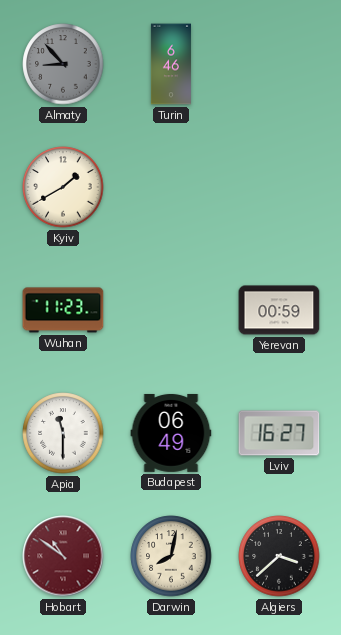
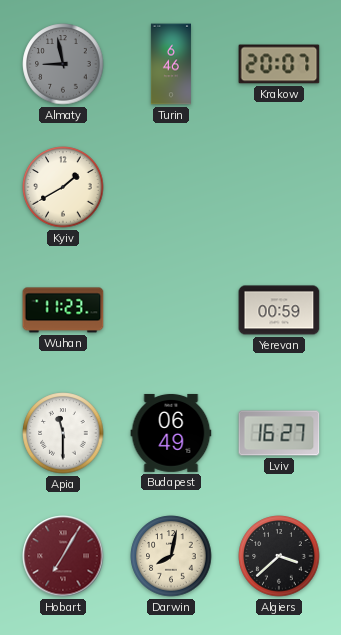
Almaty: 8:53 -> 8:58
Krakow: none -> 20:07
Hobart: 10:51 -> 7:05
